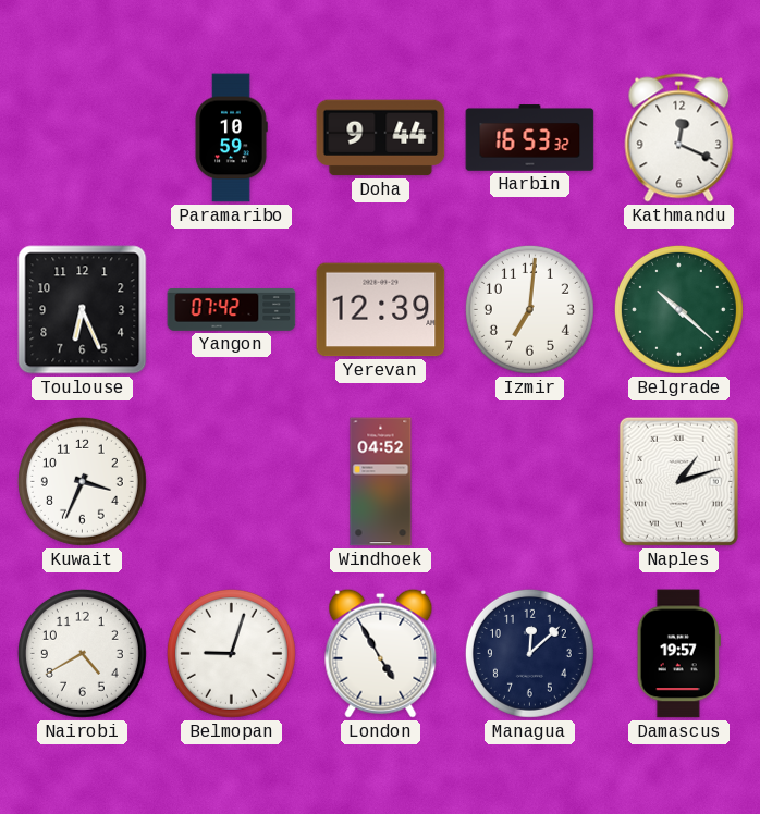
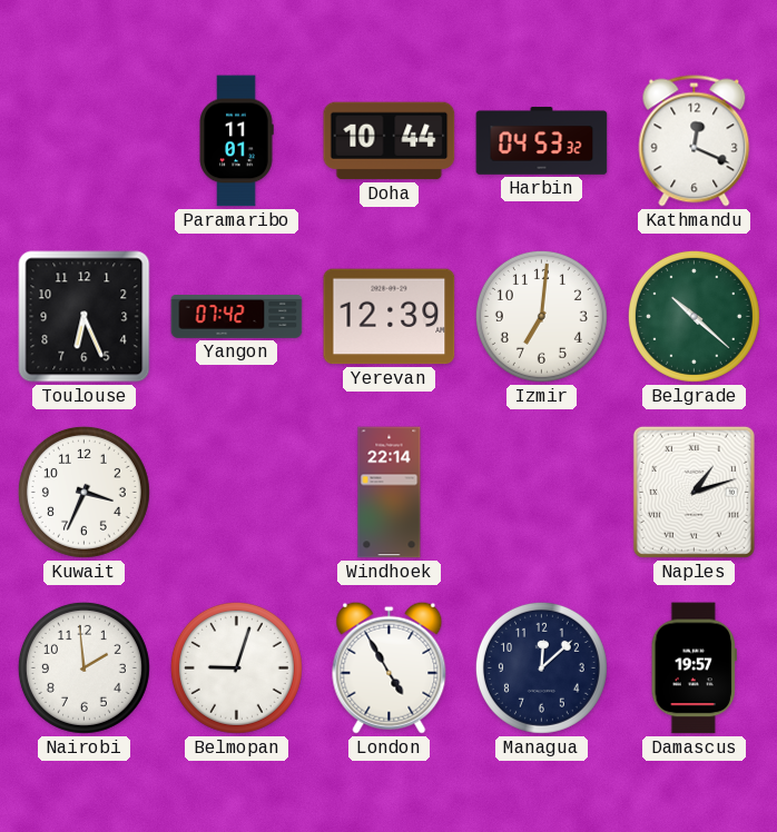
Paramaribo: 10:59 -> 11:01
Doha: 9:44 -> 10:44
Harbin: 16:53 -> 04:53
Windhoek: 04:52 -> 22:14
Nairobi: 4:40 -> 1:59
